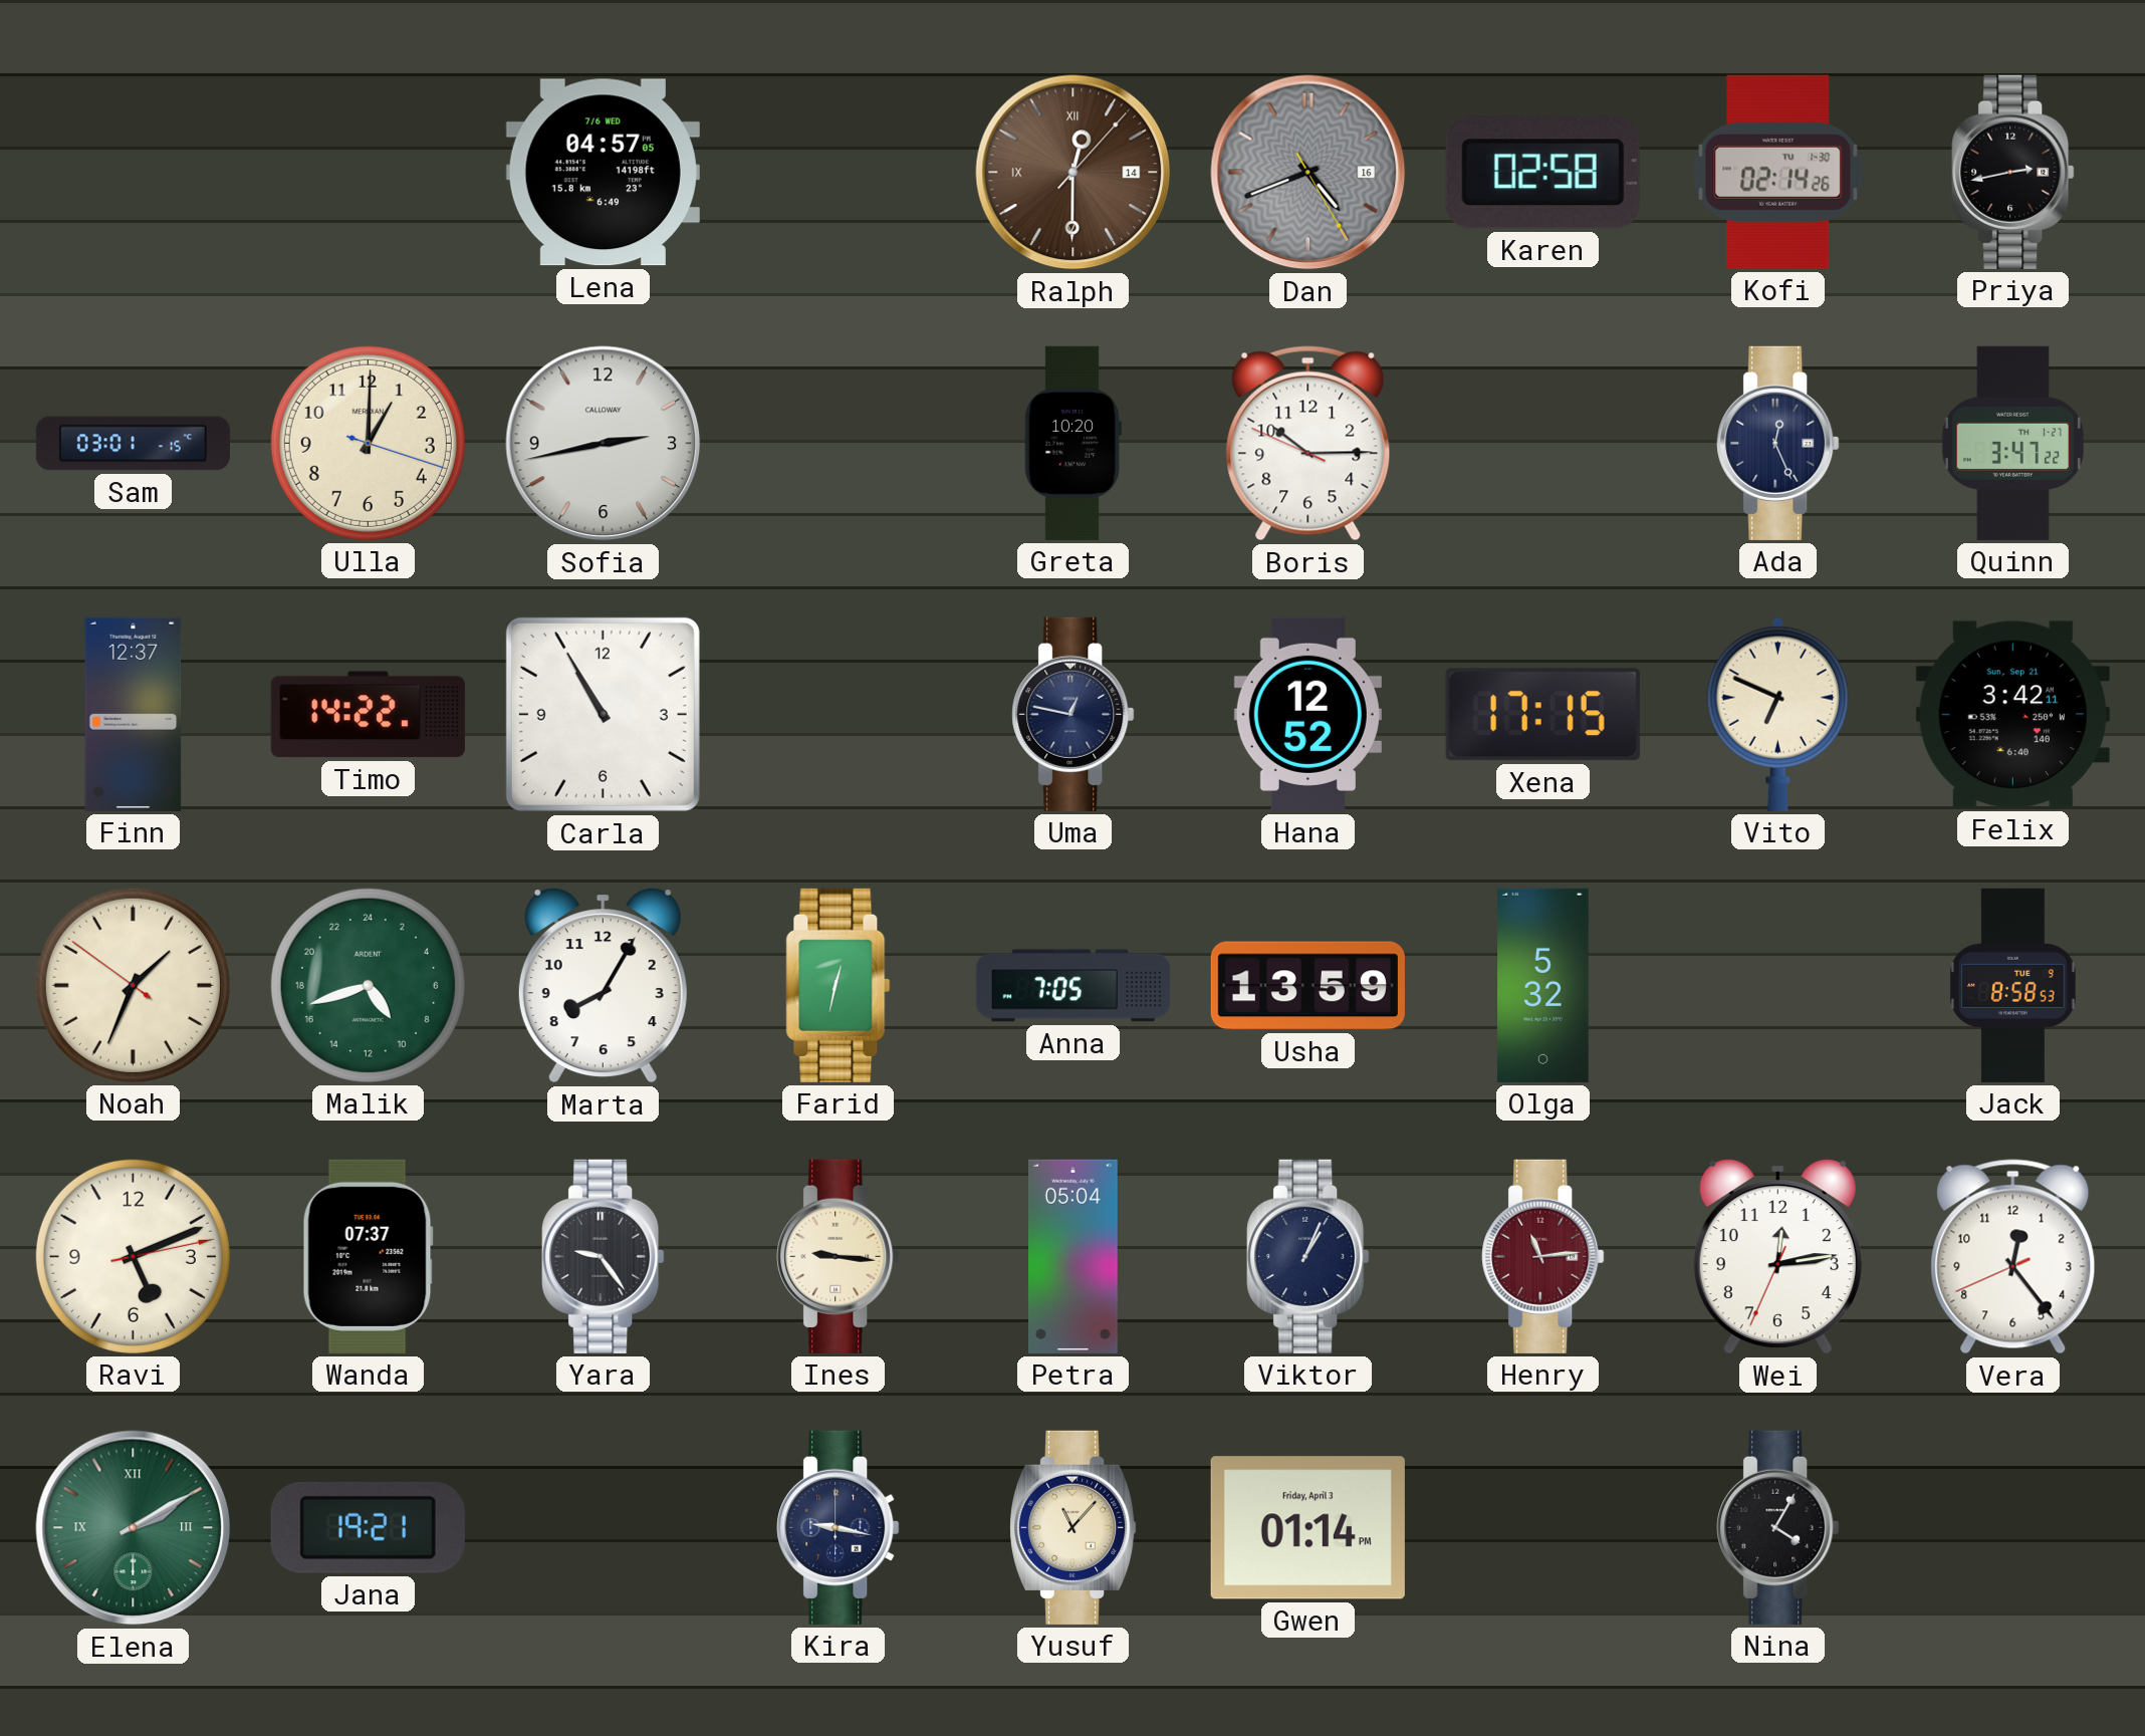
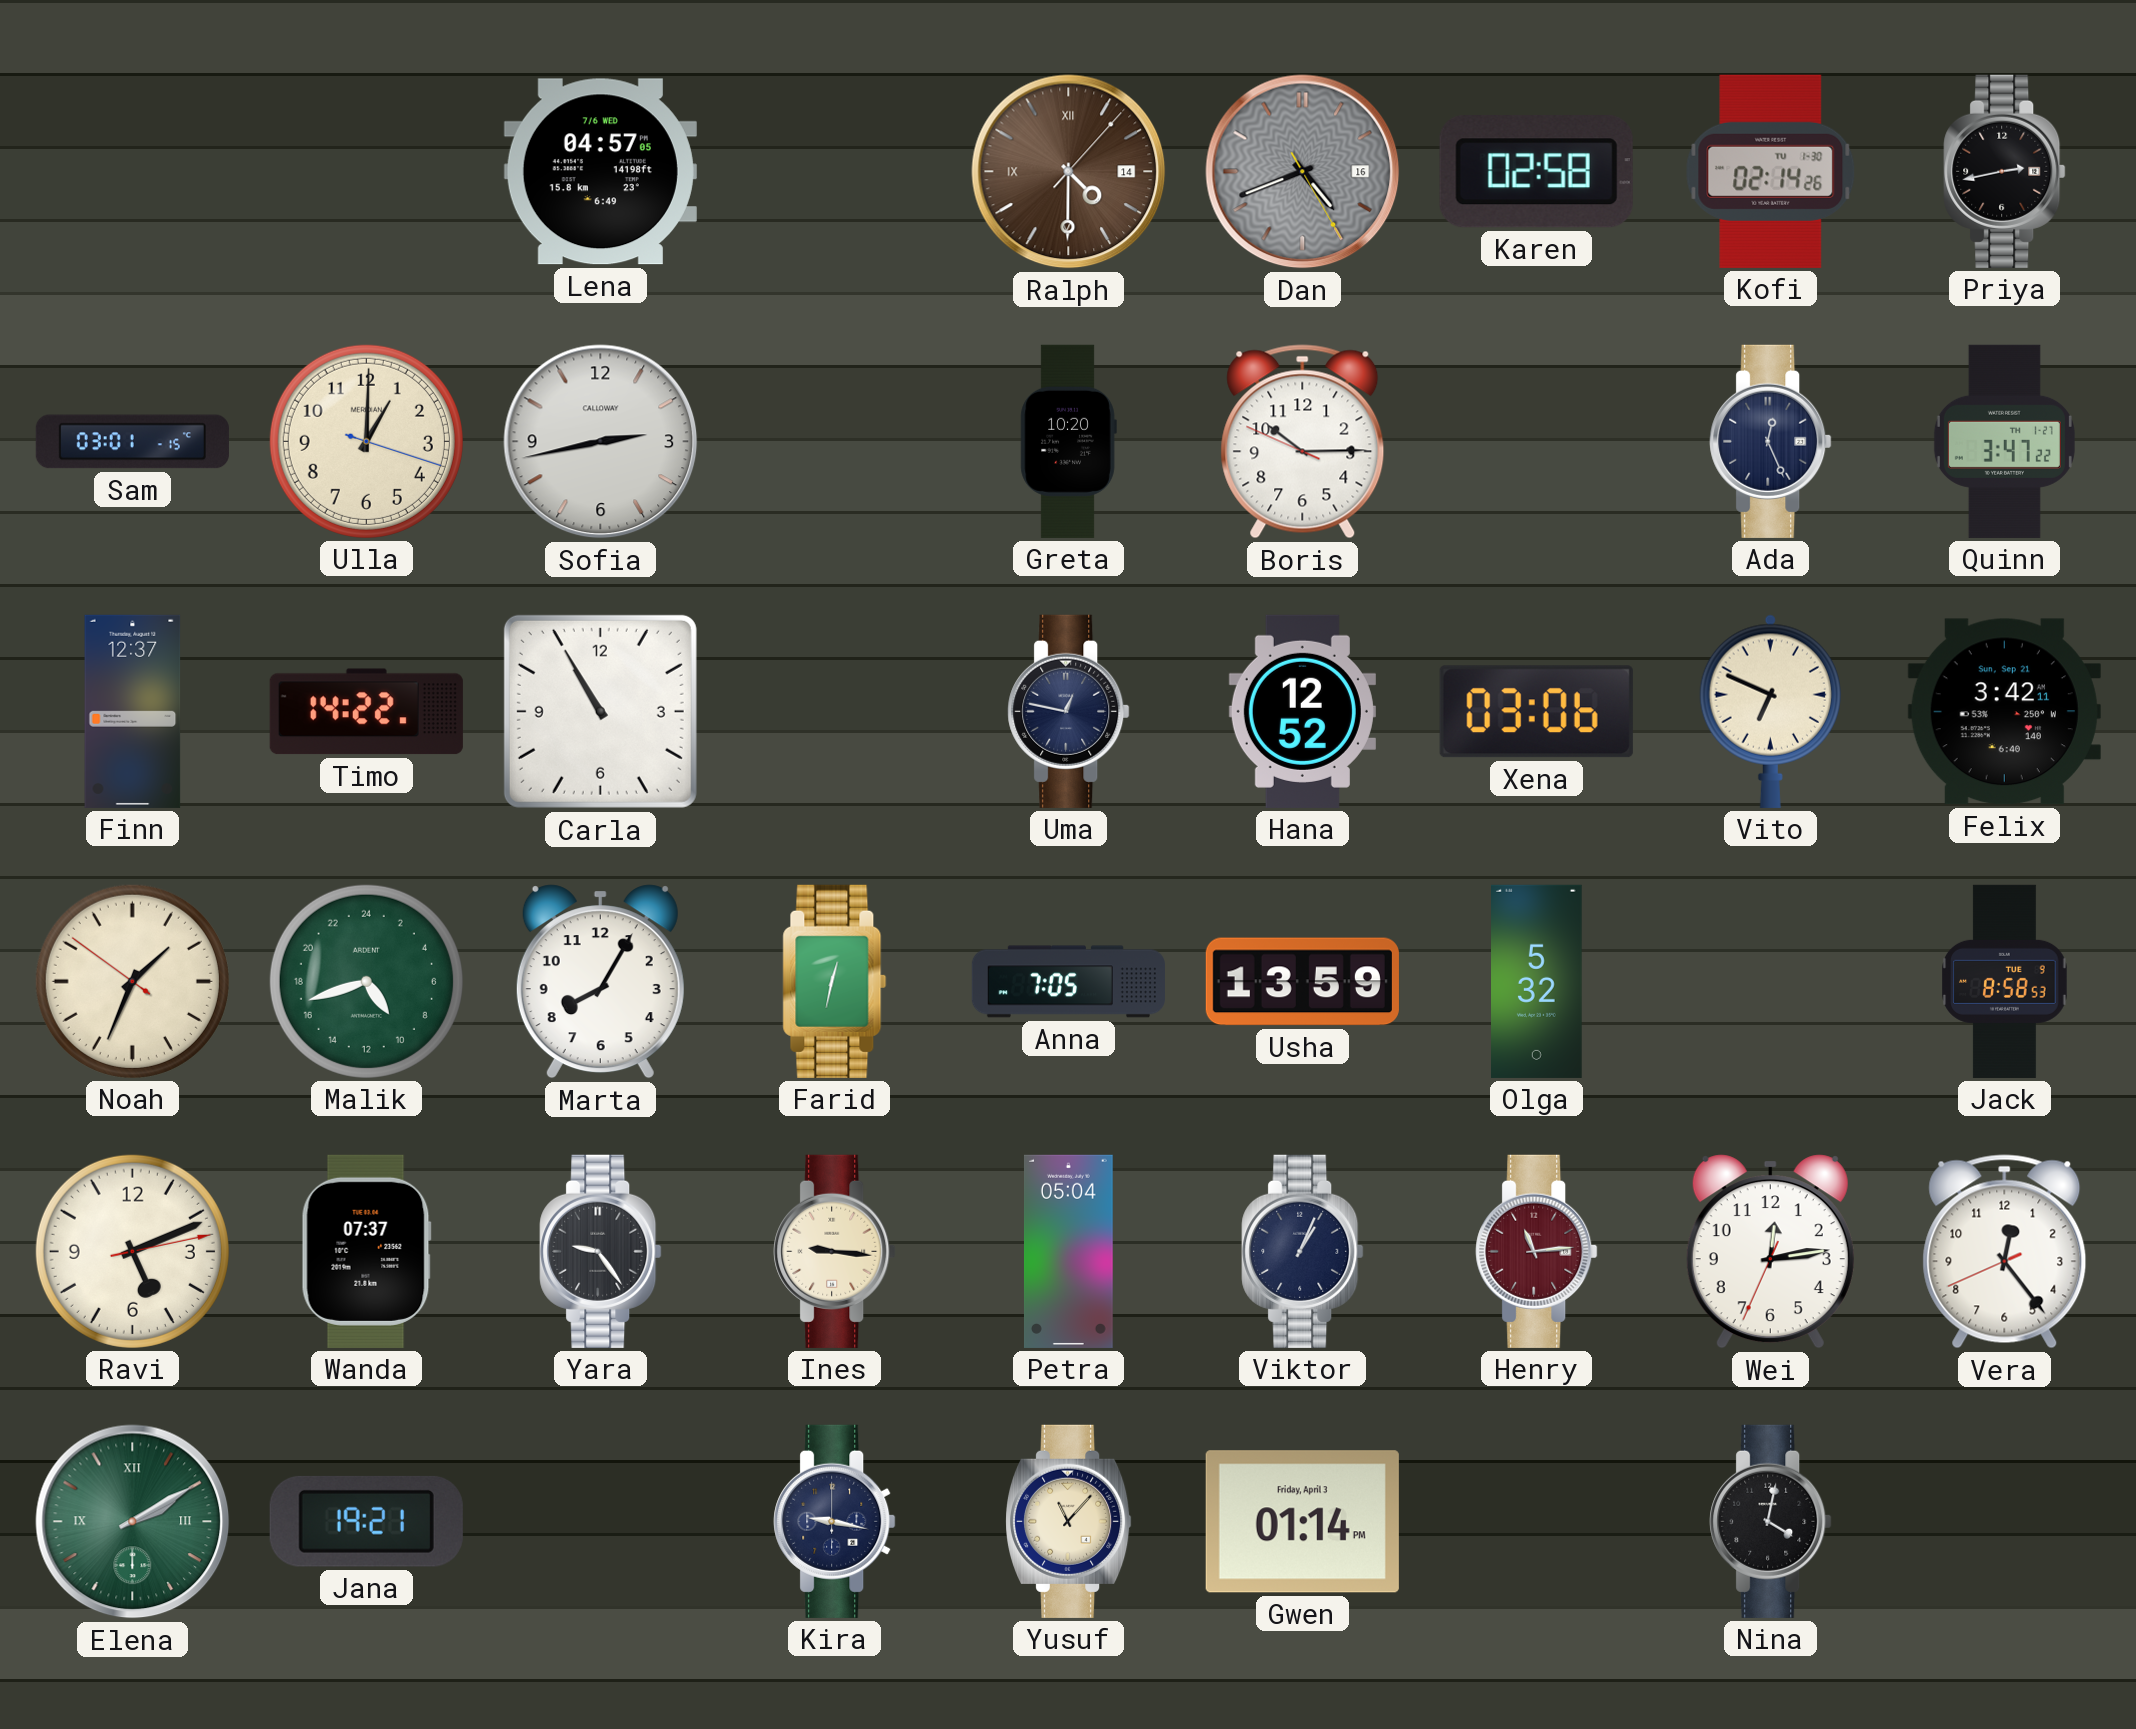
Ralph: 12:30 -> 4:30
Xena: 17:15 -> 03:06
Nina: 4:05 -> 4:02
